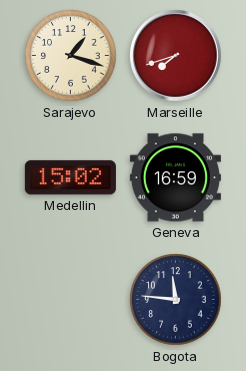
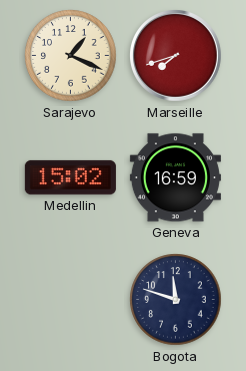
Sarajevo: 1:18 -> 1:19
Bogota: 11:46 -> 11:48
